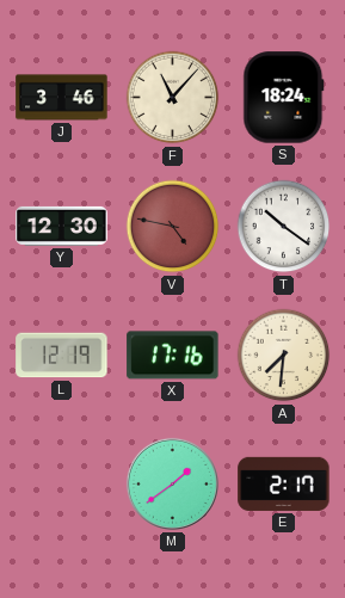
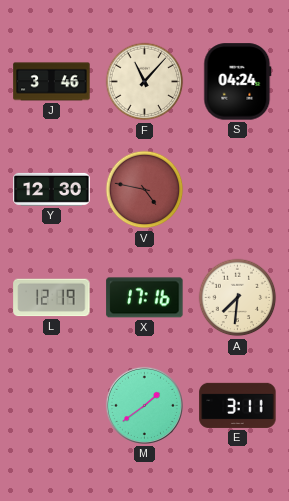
S: 18:24 -> 04:24
T: 10:21 -> none
E: 2:17 -> 3:11
